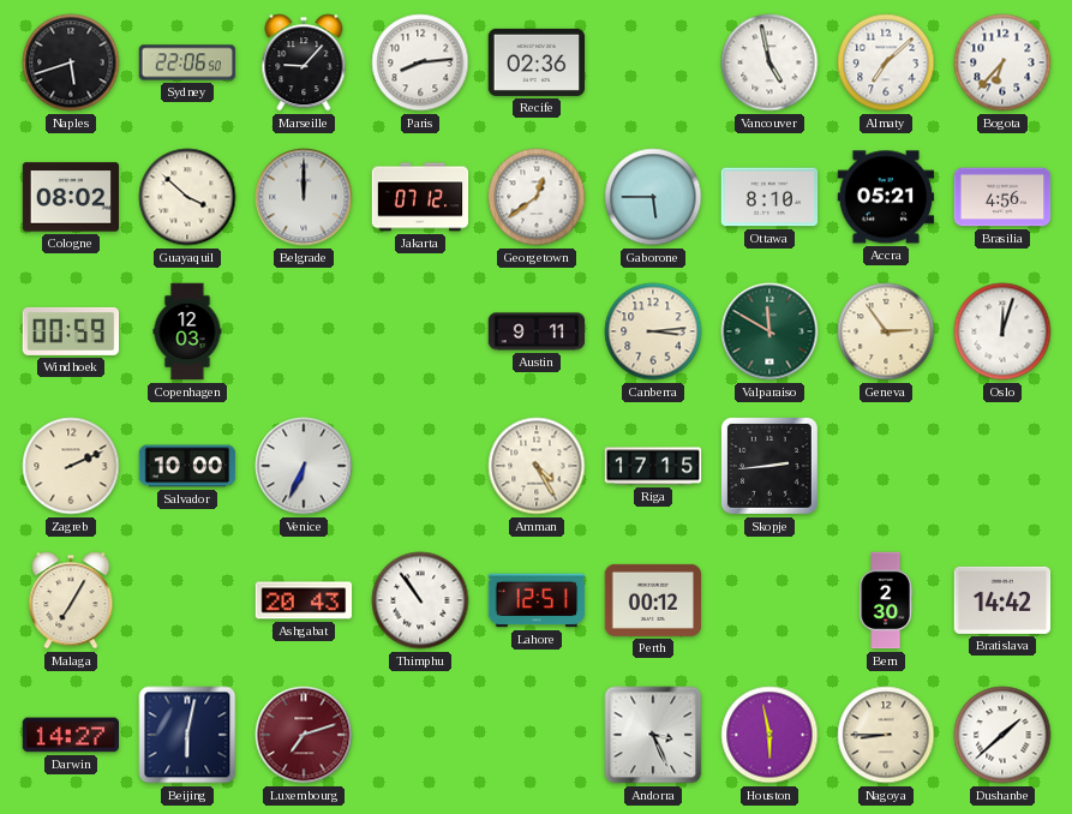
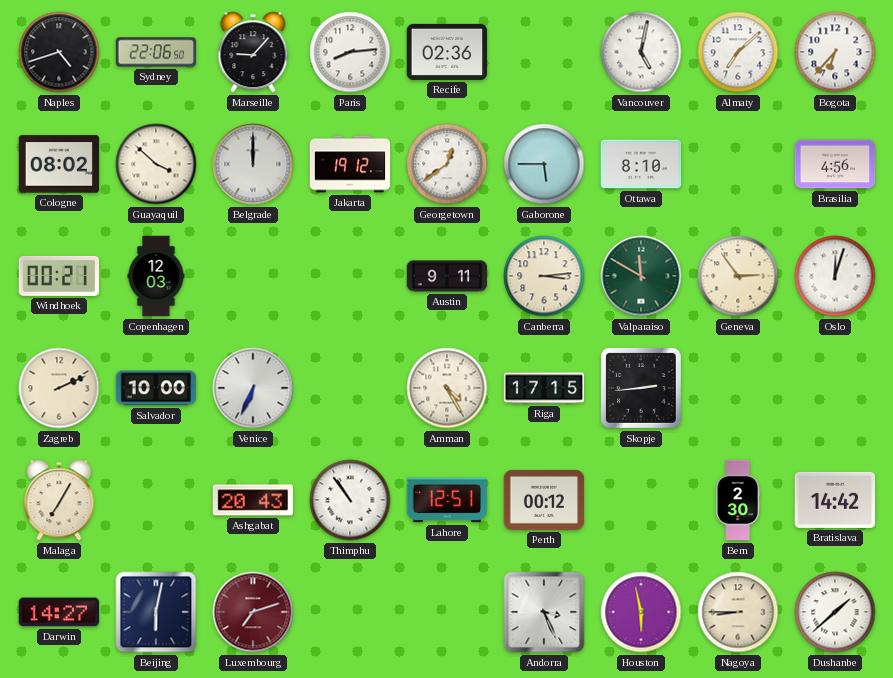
Naples: 5:42 -> 4:42
Vancouver: 4:58 -> 5:02
Jakarta: 07:12 -> 19:12
Accra: 05:21 -> none
Windhoek: 00:59 -> 00:21
